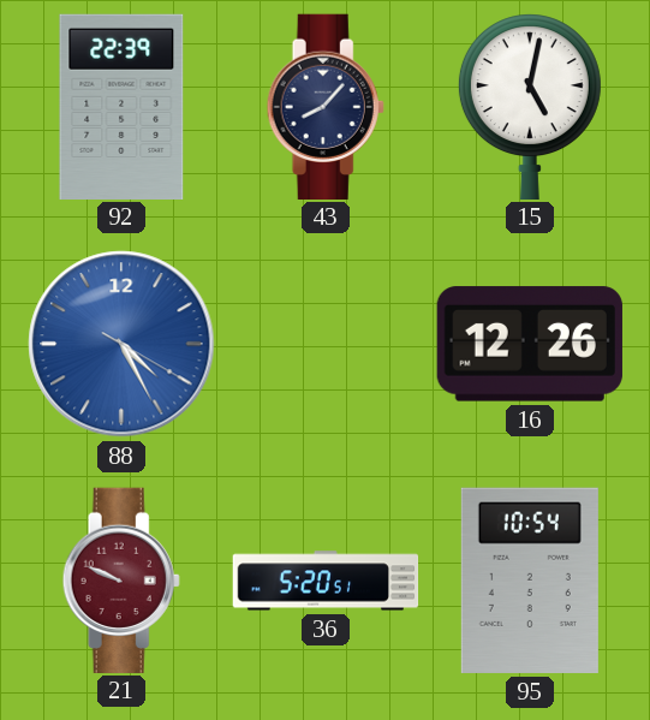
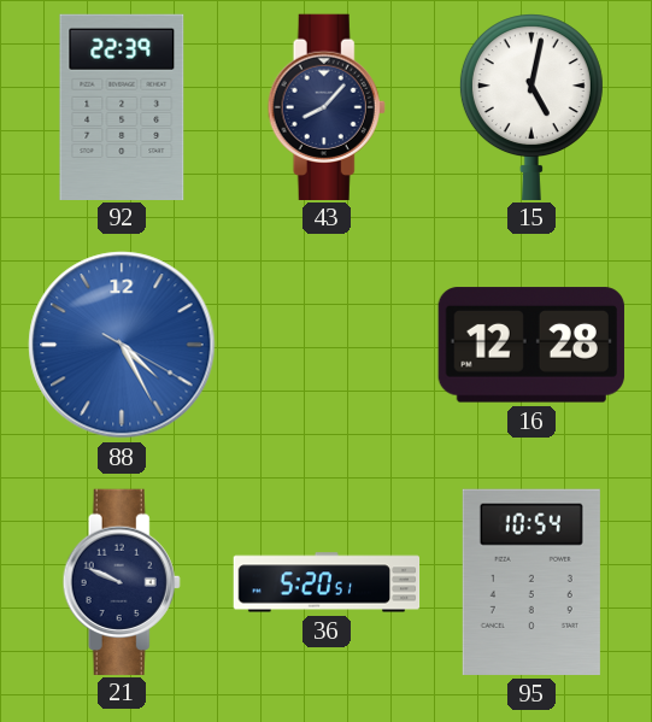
16: 12:26 -> 12:28
21 dial: burgundy -> navy
